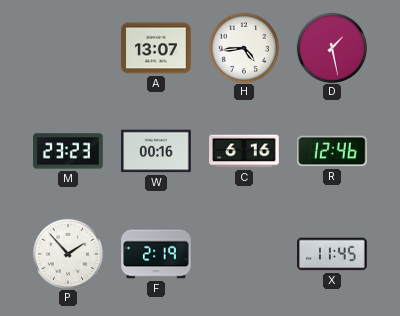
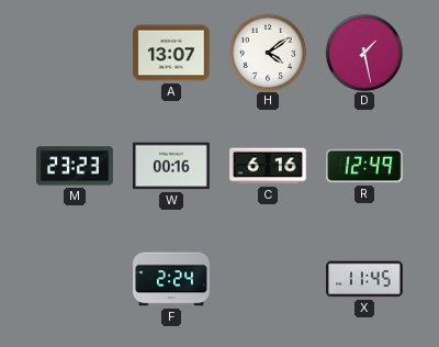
H: 4:44 -> 4:09
R: 12:46 -> 12:49
P: 1:53 -> none
F: 2:19 -> 2:24
